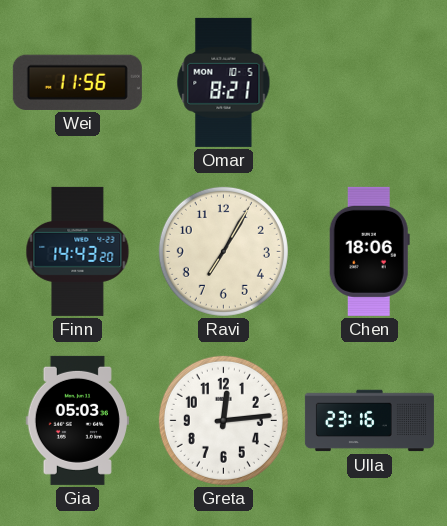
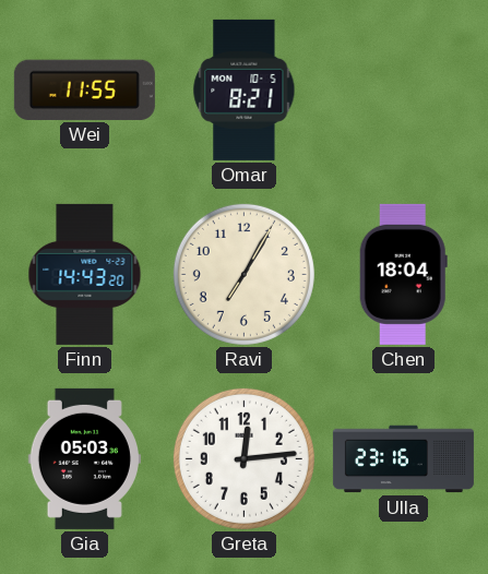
Wei: 11:56 -> 11:55
Chen: 18:06 -> 18:04
